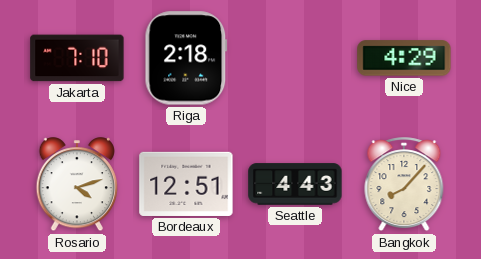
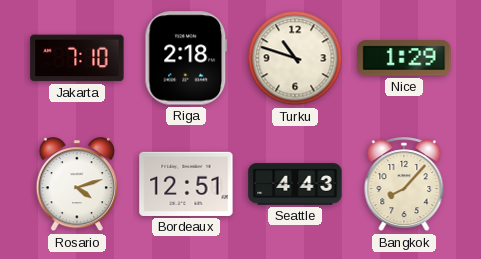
Turku: none -> 10:48
Nice: 4:29 -> 1:29
